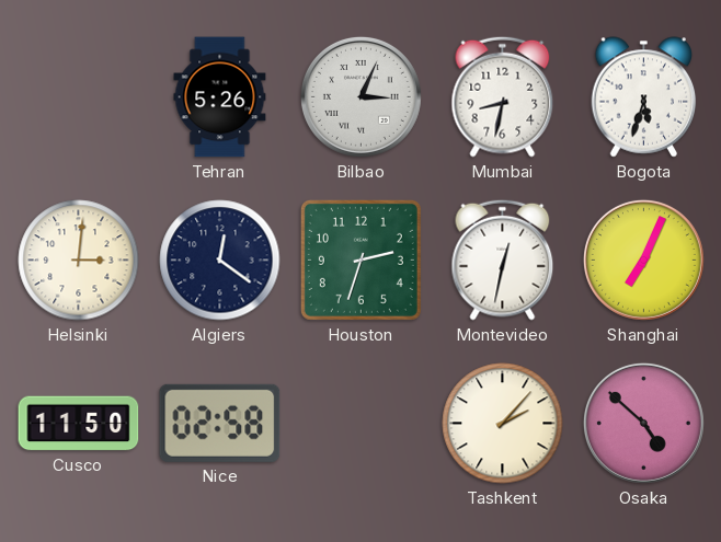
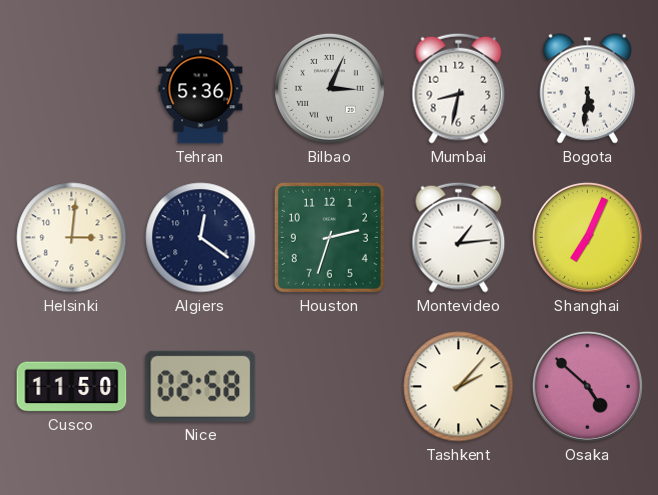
Tehran: 5:26 -> 5:36
Bogota: 5:33 -> 5:31
Montevideo: 12:32 -> 1:14
